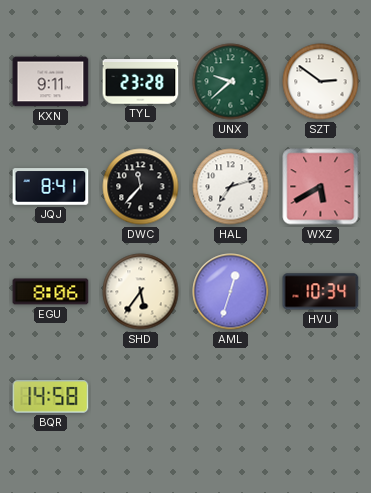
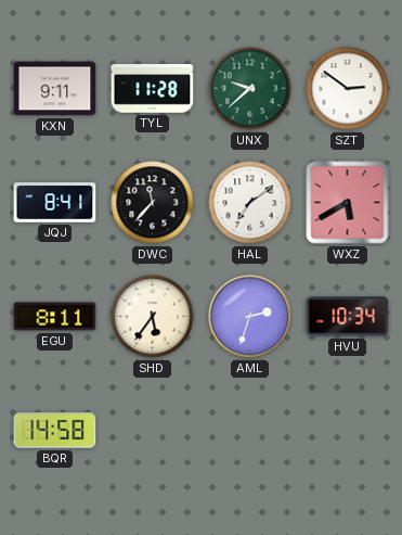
TYL: 23:28 -> 11:28
HAL: 7:12 -> 7:09
EGU: 8:06 -> 8:11
AML: 12:33 -> 2:33
